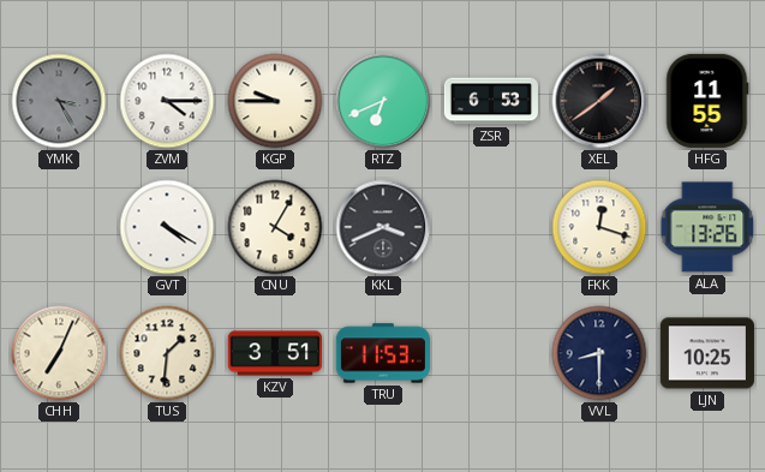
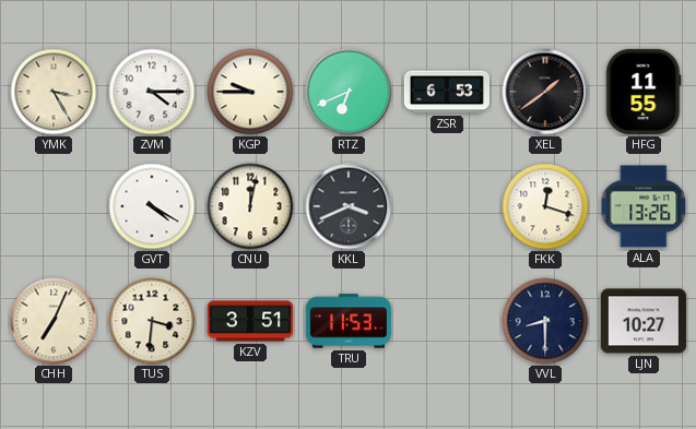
YMK dial: grey -> cream
CNU: 4:05 -> 12:02
TUS: 1:31 -> 3:31
LJN: 10:25 -> 10:27
